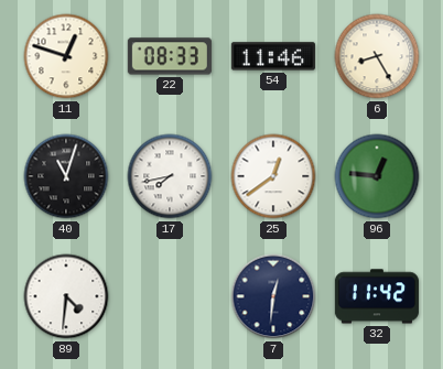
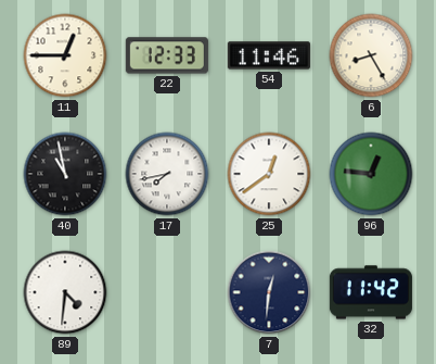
11: 12:48 -> 12:45
22: 08:33 -> 12:33
40: 11:03 -> 10:58
